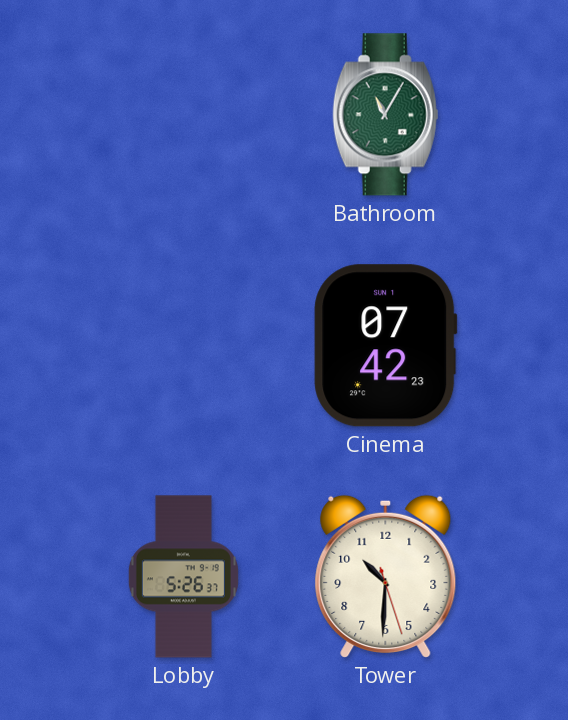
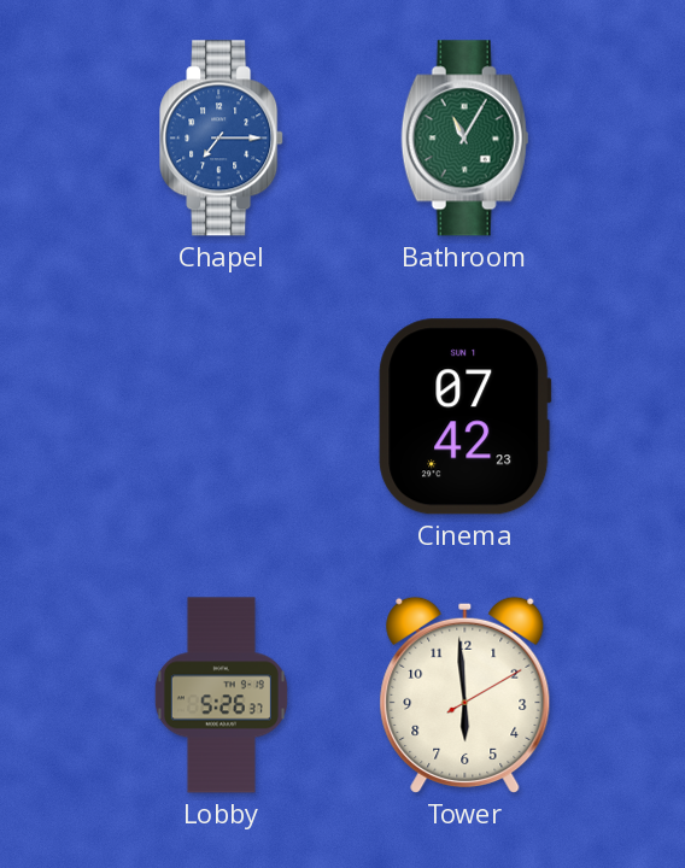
Chapel: none -> 7:15
Tower: 10:30 -> 5:59
